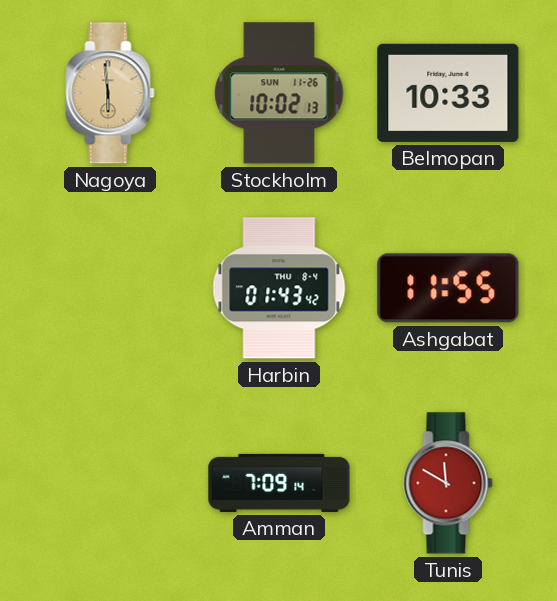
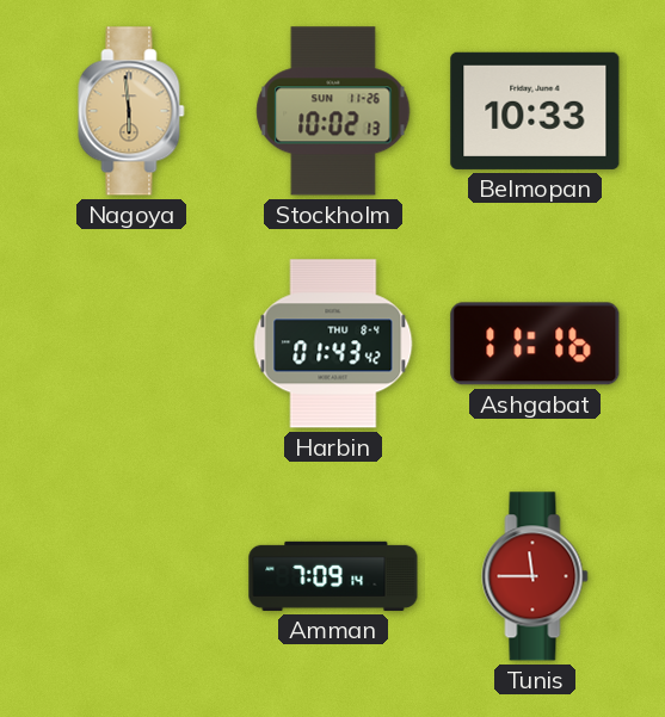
Ashgabat: 11:55 -> 11:16
Tunis: 11:50 -> 11:45
